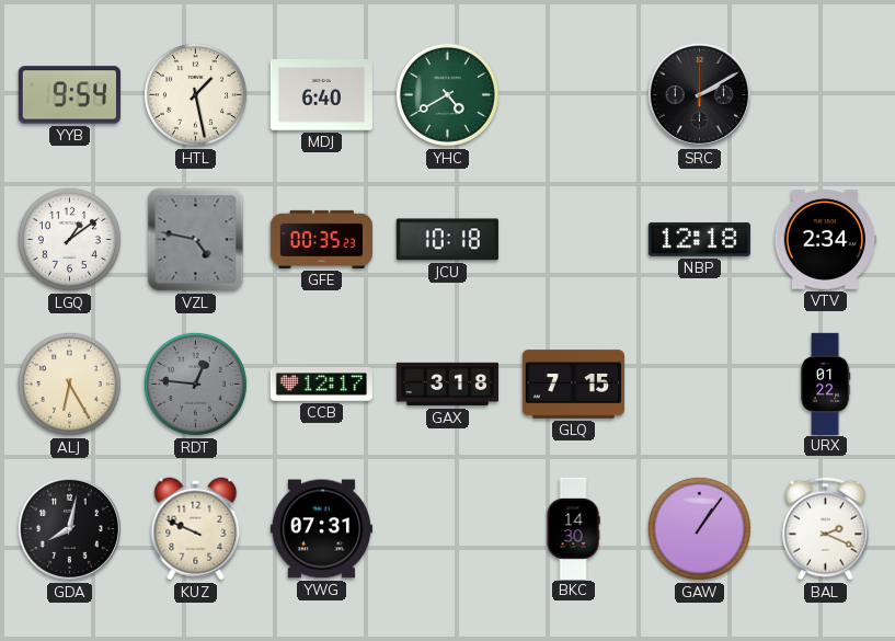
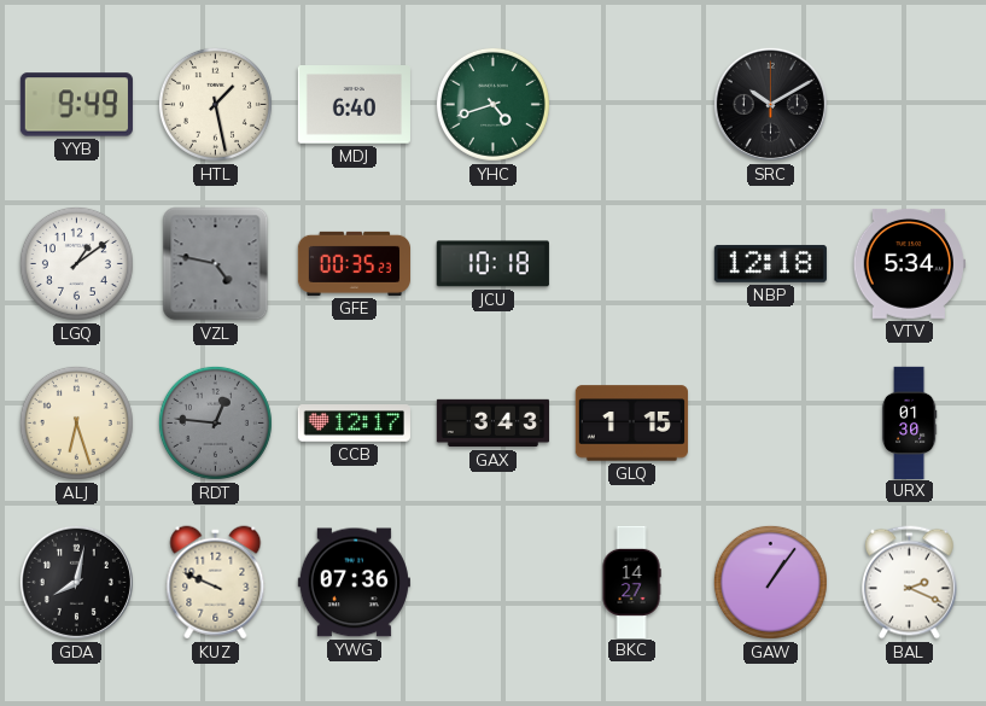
YYB: 9:54 -> 9:49
YHC: 4:40 -> 4:42
SRC: 2:10 -> 10:10
VTV: 2:34 -> 5:34
ALJ: 6:25 -> 6:27
GAX: 3:18 -> 3:43
GLQ: 7:15 -> 1:15
URX: 01:22 -> 01:30
YWG: 07:31 -> 07:36
BKC: 14:30 -> 14:27
